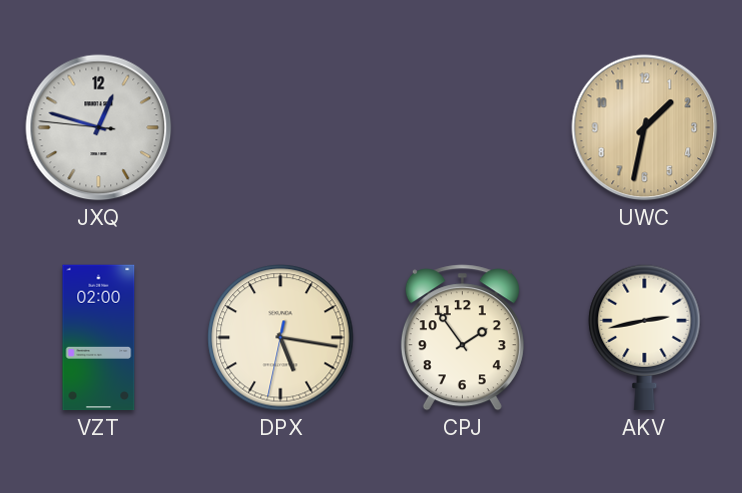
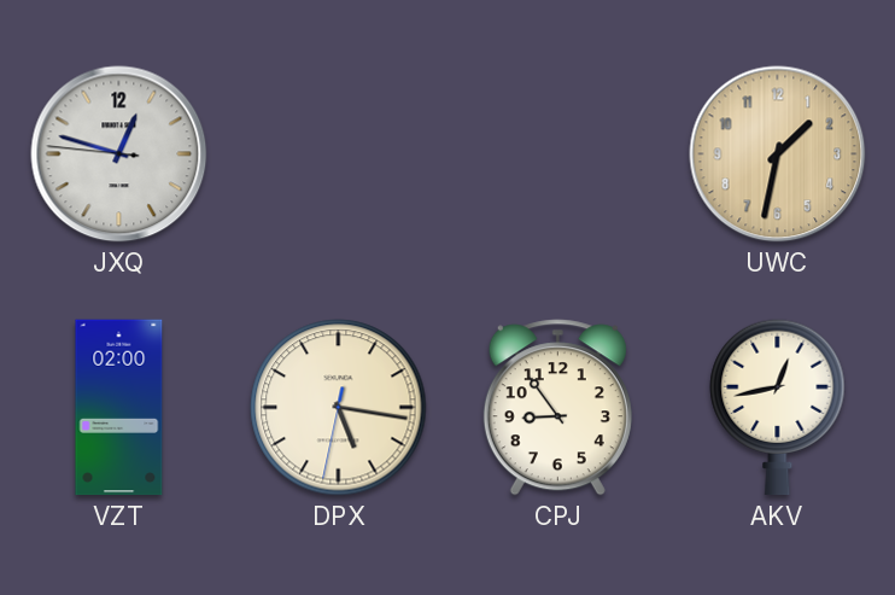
CPJ: 1:54 -> 8:54
AKV: 2:43 -> 12:43
